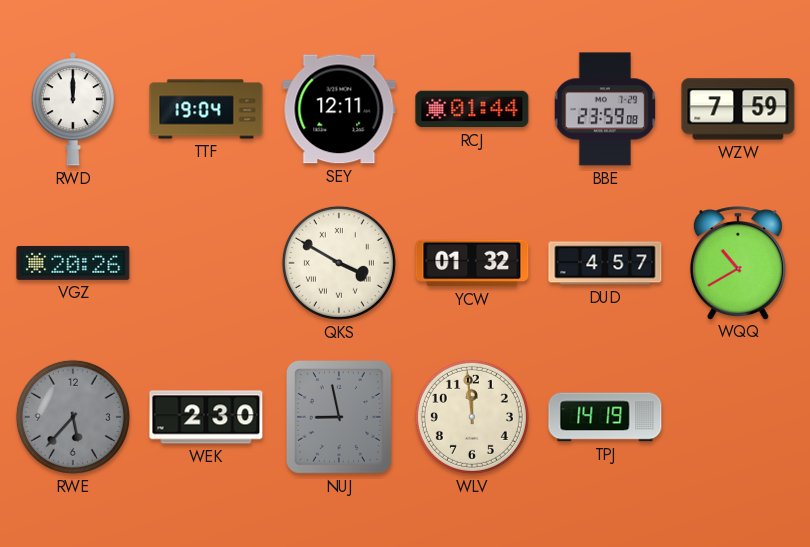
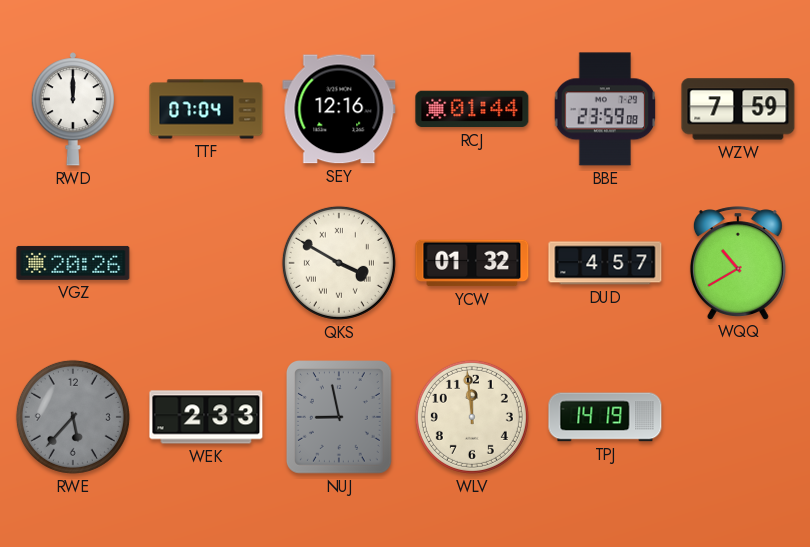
TTF: 19:04 -> 07:04
SEY: 12:11 -> 12:16
WEK: 2:30 -> 2:33
